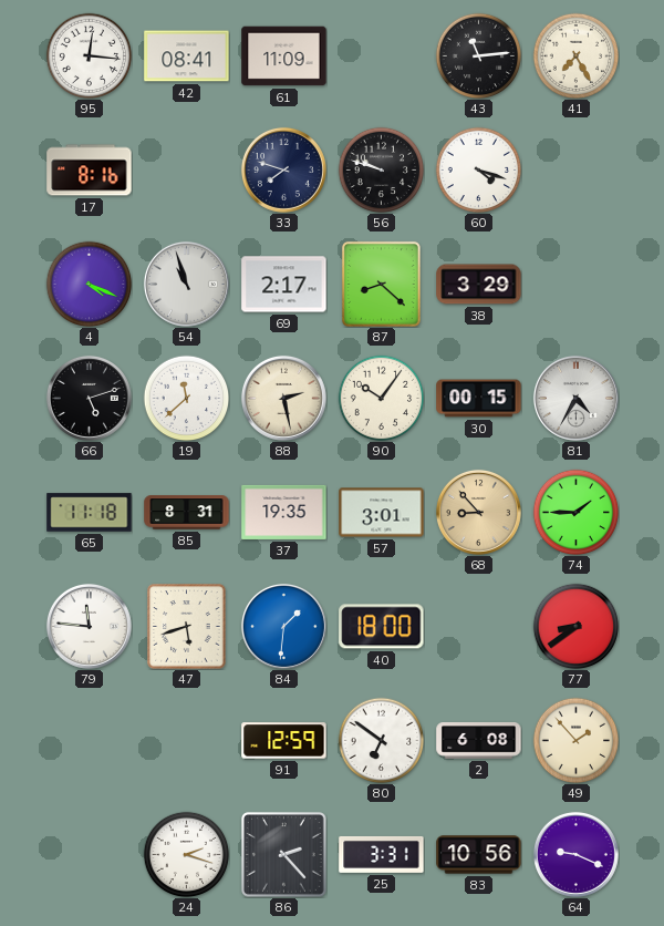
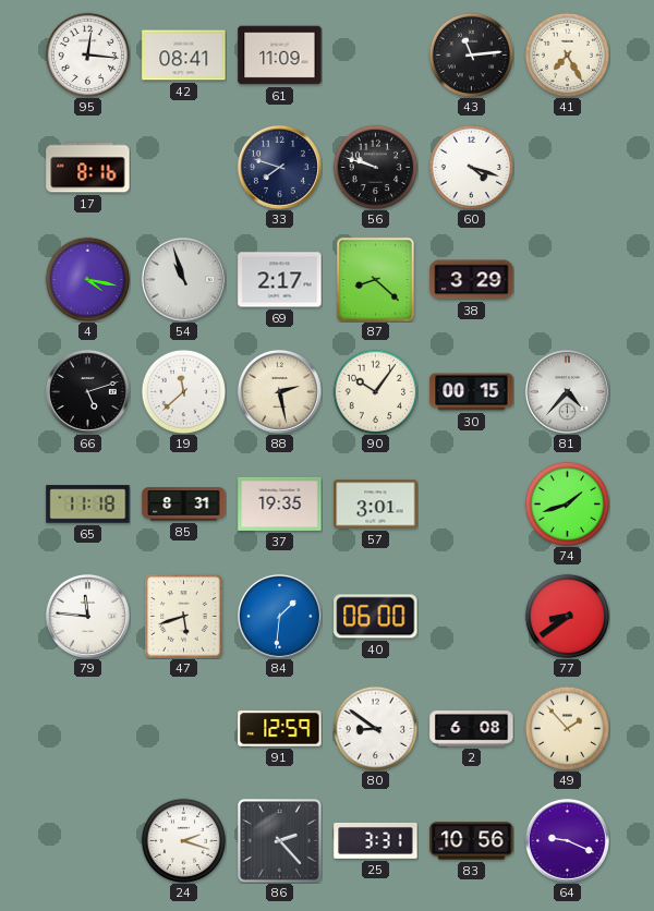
4: 4:19 -> 4:17
81: 4:35 -> 4:37
68: 8:53 -> none
74: 1:45 -> 1:42
40: 18:00 -> 06:00
80: 6:51 -> 8:51
